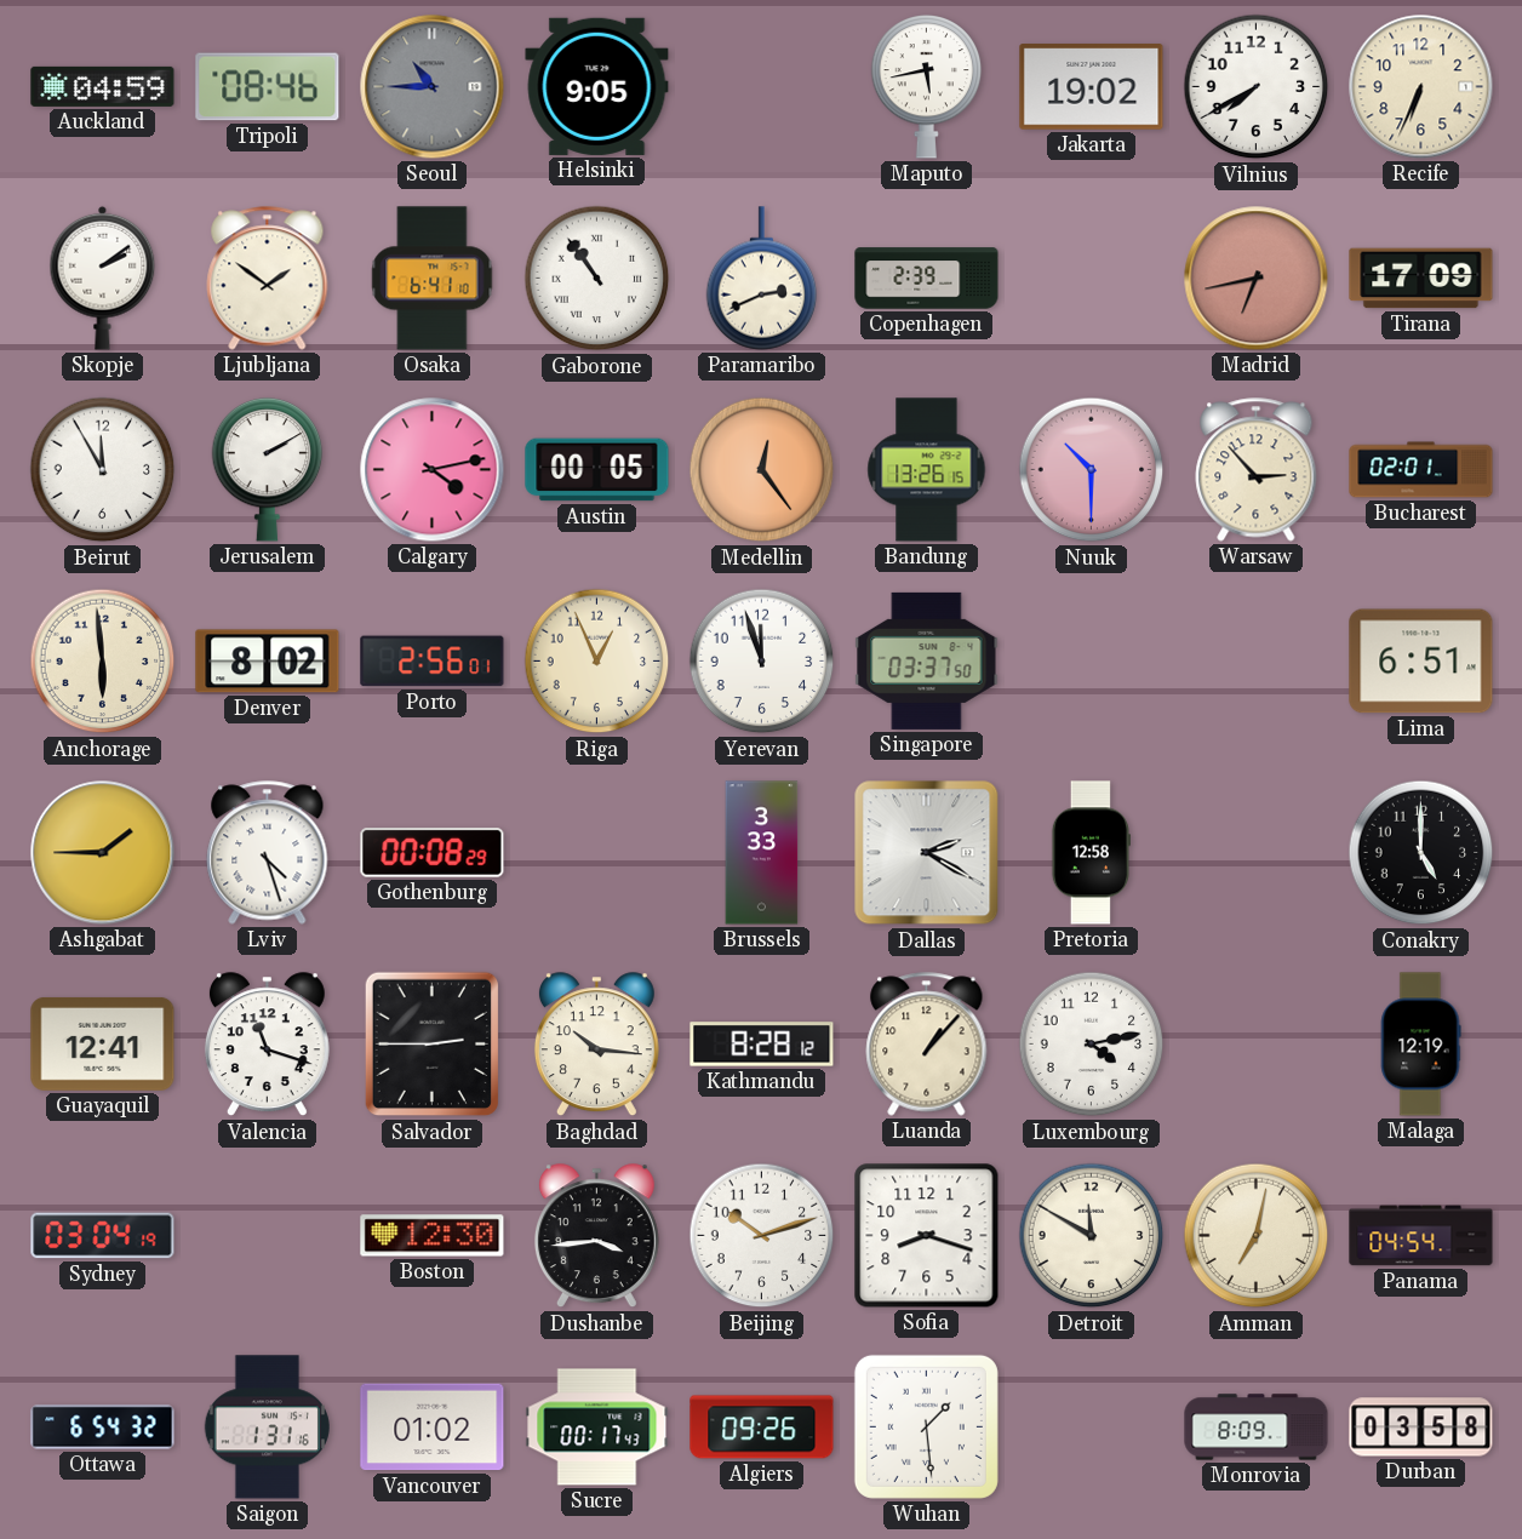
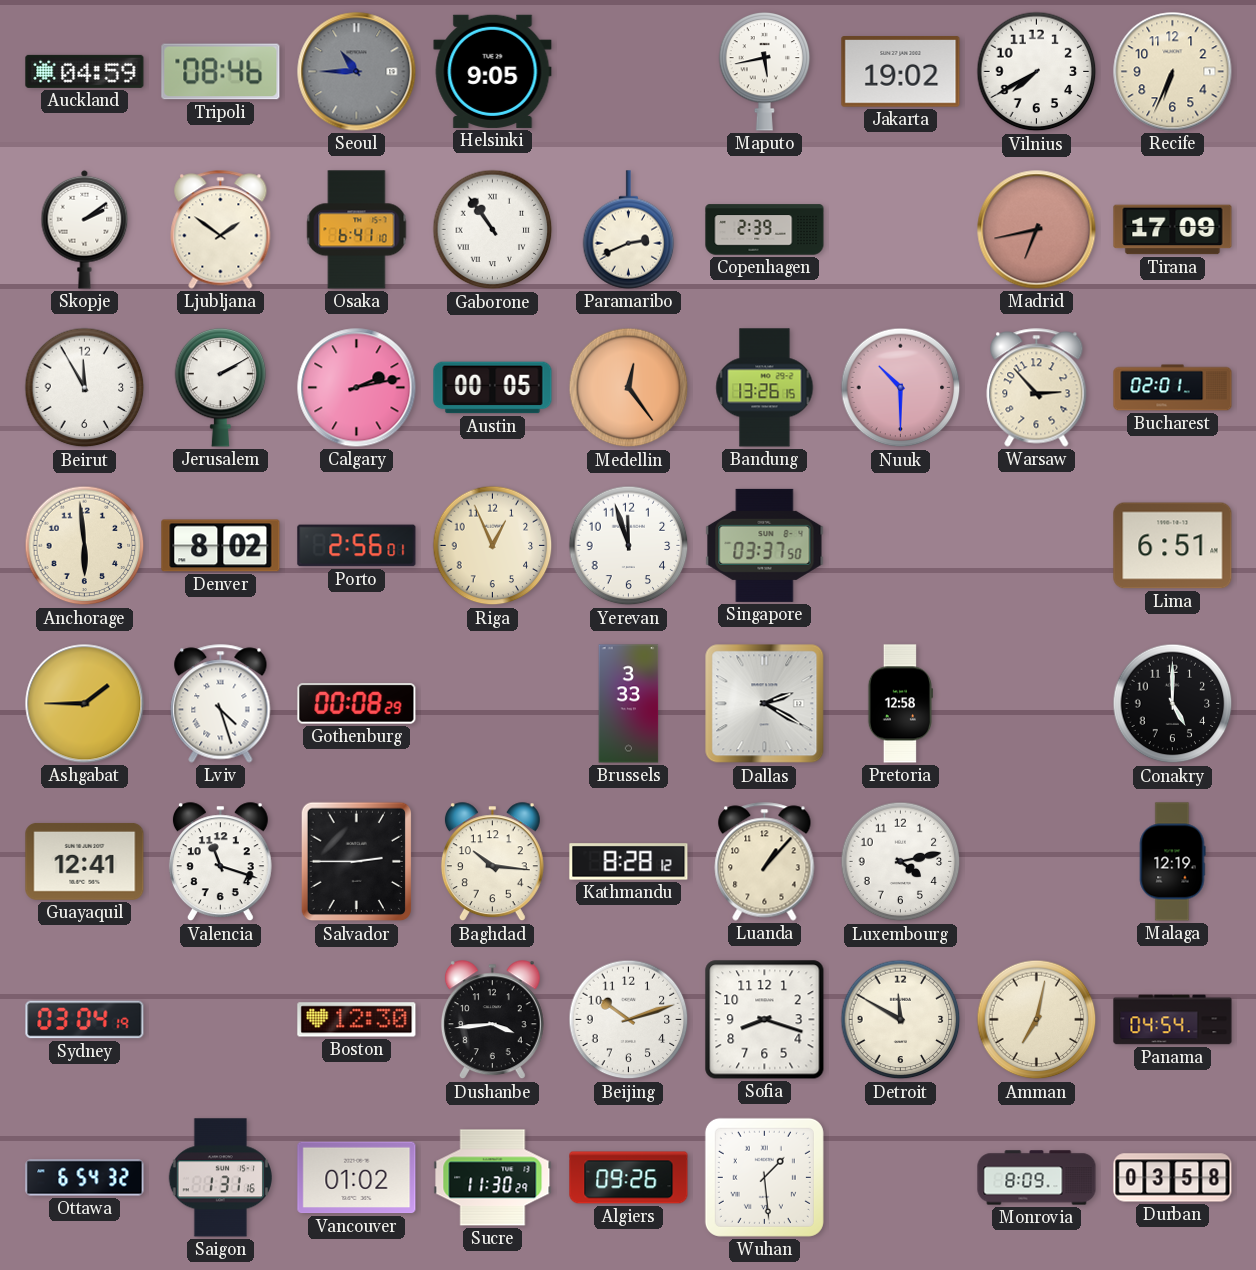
Calgary: 4:13 -> 2:13
Sucre: 00:17 -> 11:30
